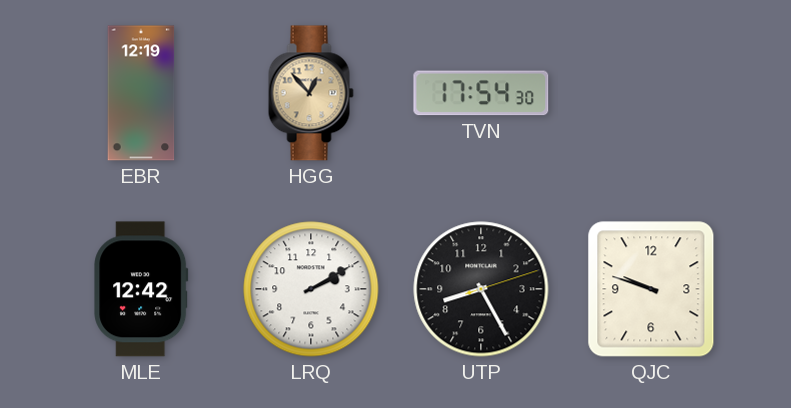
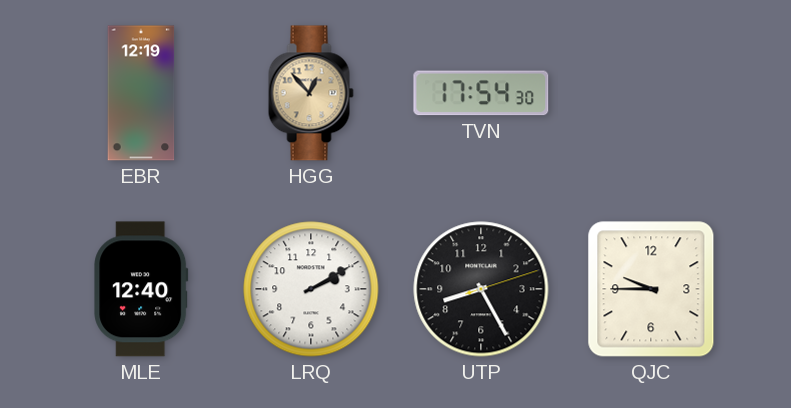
MLE: 12:42 -> 12:40
QJC: 9:48 -> 9:45
